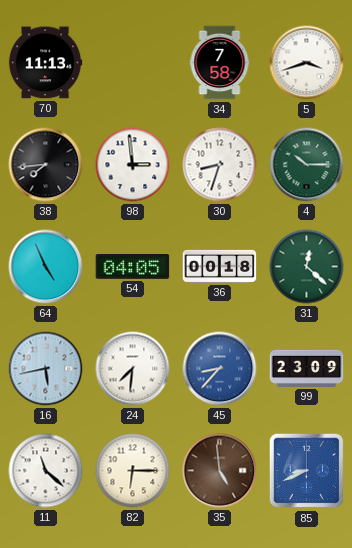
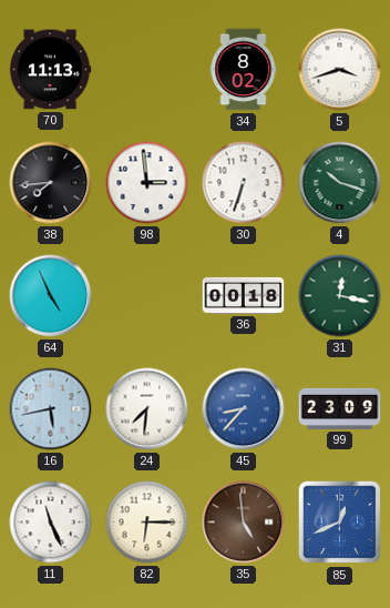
34: 7:58 -> 8:02
30: 8:33 -> 6:33
4: 10:15 -> 10:18
54: 04:05 -> none
31: 12:22 -> 12:17
11: 11:22 -> 11:26
85: 8:41 -> 12:41
